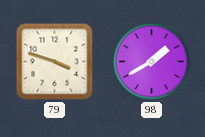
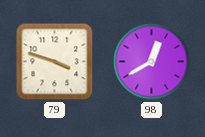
98: 1:40 -> 12:40
